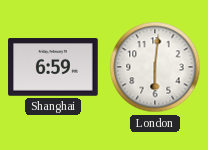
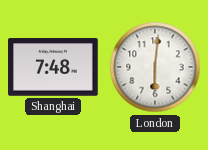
Shanghai: 6:59 -> 7:48
